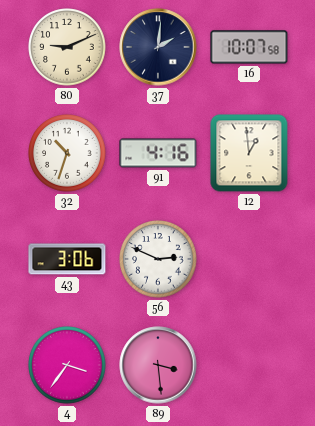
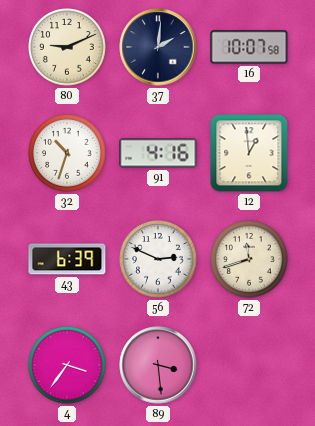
43: 3:06 -> 6:39
72: none -> 11:42
